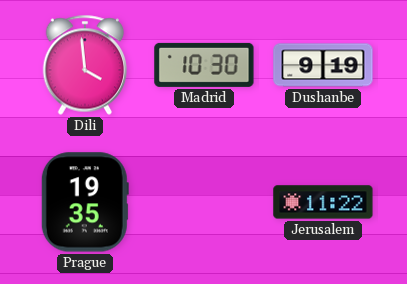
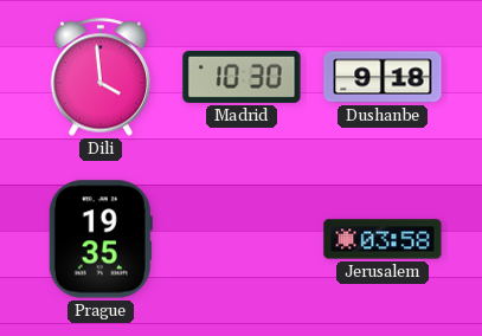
Dushanbe: 9:19 -> 9:18
Jerusalem: 11:22 -> 03:58
